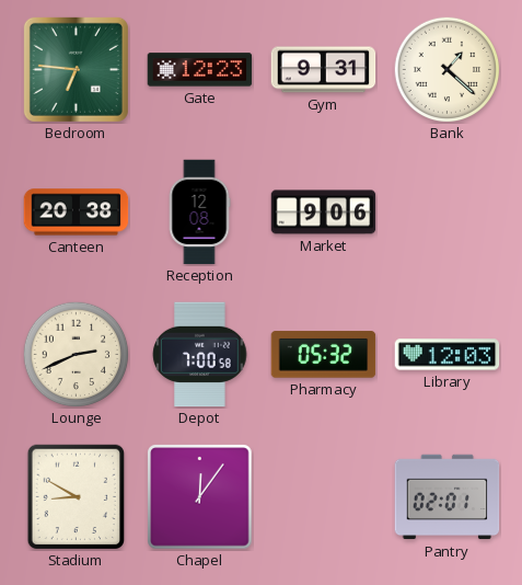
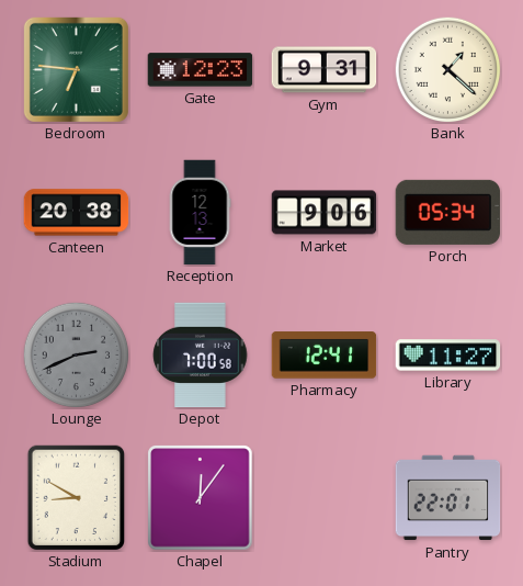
Reception: 12:08 -> 12:13
Porch: none -> 05:34
Lounge dial: cream -> grey
Pharmacy: 05:32 -> 12:41
Library: 12:03 -> 11:27
Pantry: 02:01 -> 22:01
